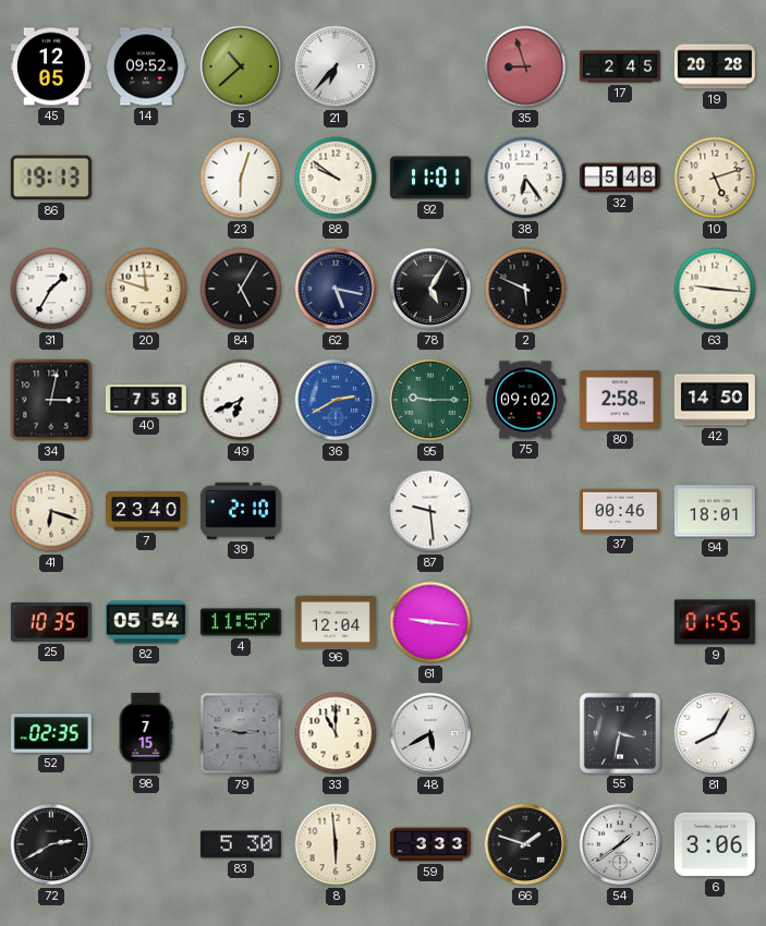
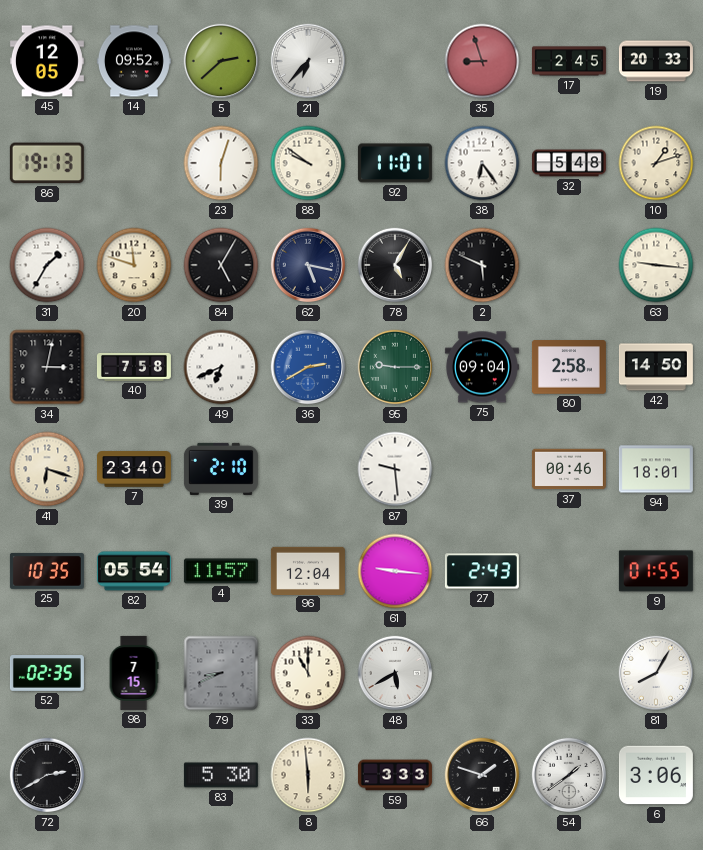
5: 10:38 -> 2:38
19: 20:28 -> 20:33
10: 5:12 -> 1:12
75: 09:02 -> 09:04
27: none -> 2:43
79: 2:47 -> 8:41
55: 3:32 -> none
